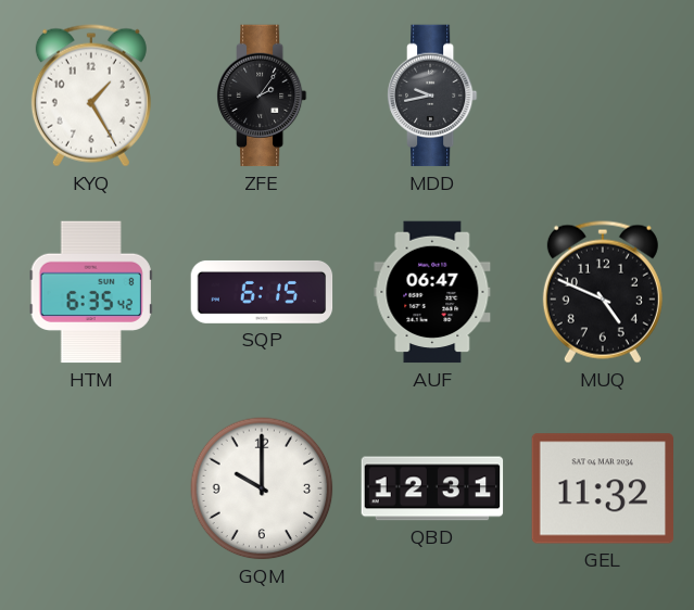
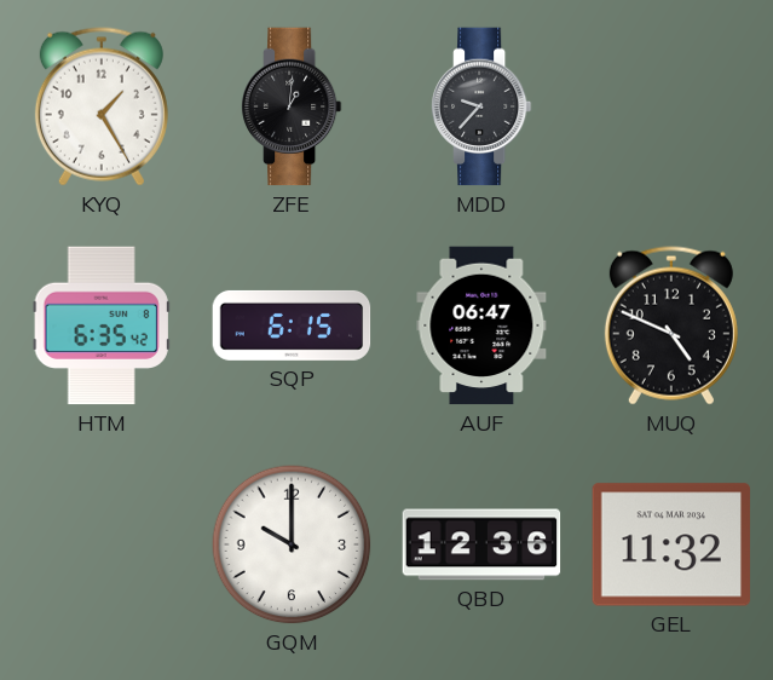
ZFE: 2:06 -> 1:01
MDD: 9:43 -> 9:37
QBD: 12:31 -> 12:36
